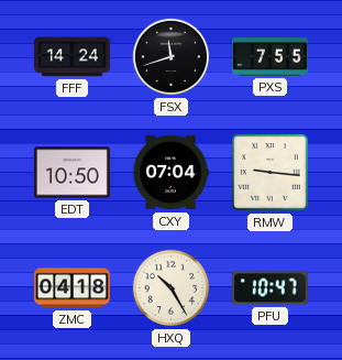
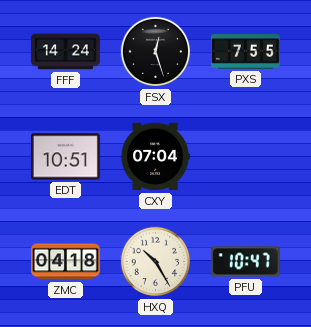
FSX: 11:42 -> 12:27
EDT: 10:50 -> 10:51
RMW: 9:16 -> none
